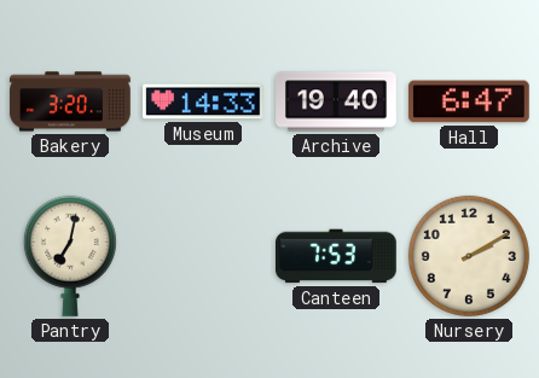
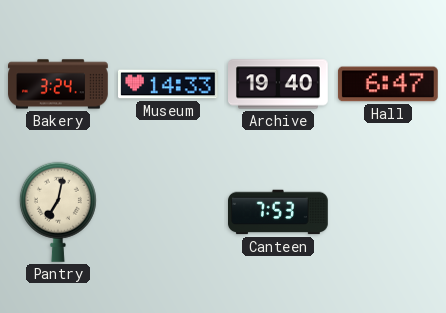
Bakery: 3:20 -> 3:24
Nursery: 2:10 -> none
